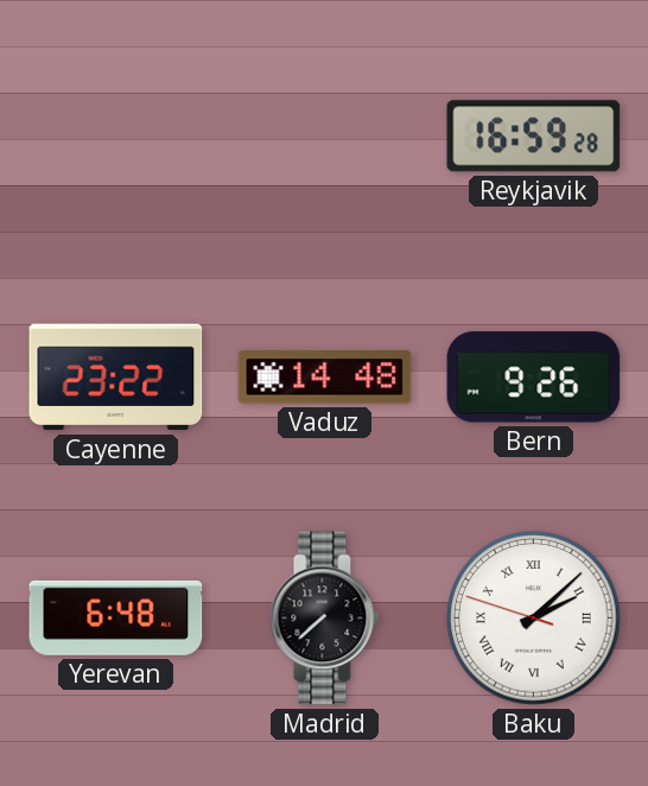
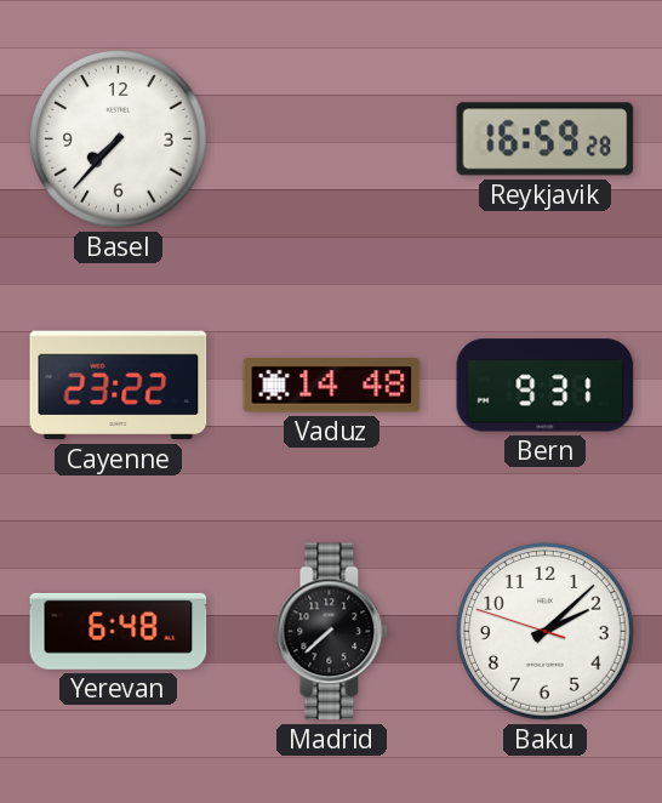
Basel: none -> 7:37
Bern: 9:26 -> 9:31
Baku numerals: Roman -> Arabic
